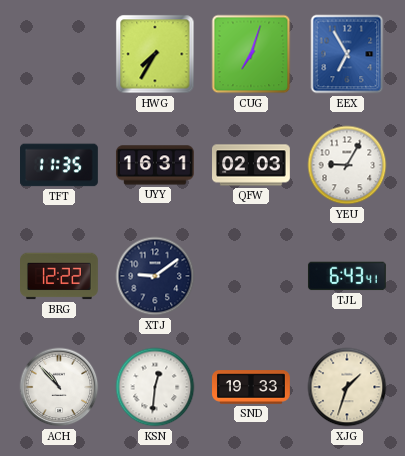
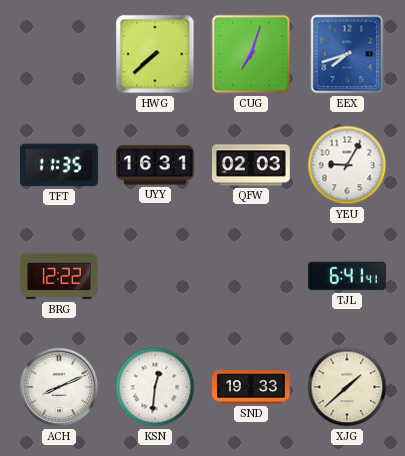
HWG: 7:35 -> 7:38
EEX: 6:55 -> 7:42
XTJ: 9:09 -> none
TJL: 6:43 -> 6:41
ACH: 10:53 -> 8:11
XJG: 1:33 -> 1:38
